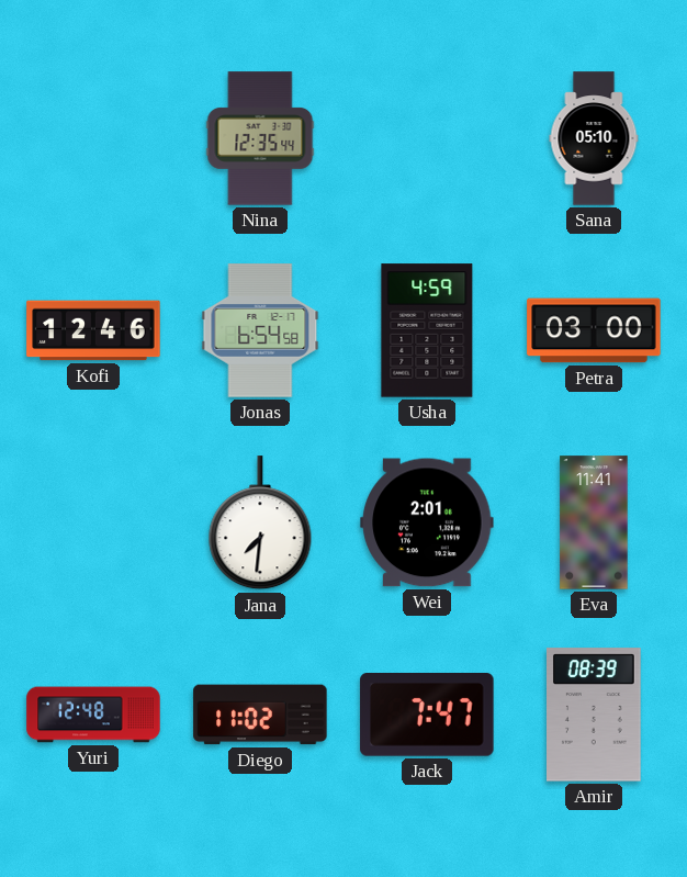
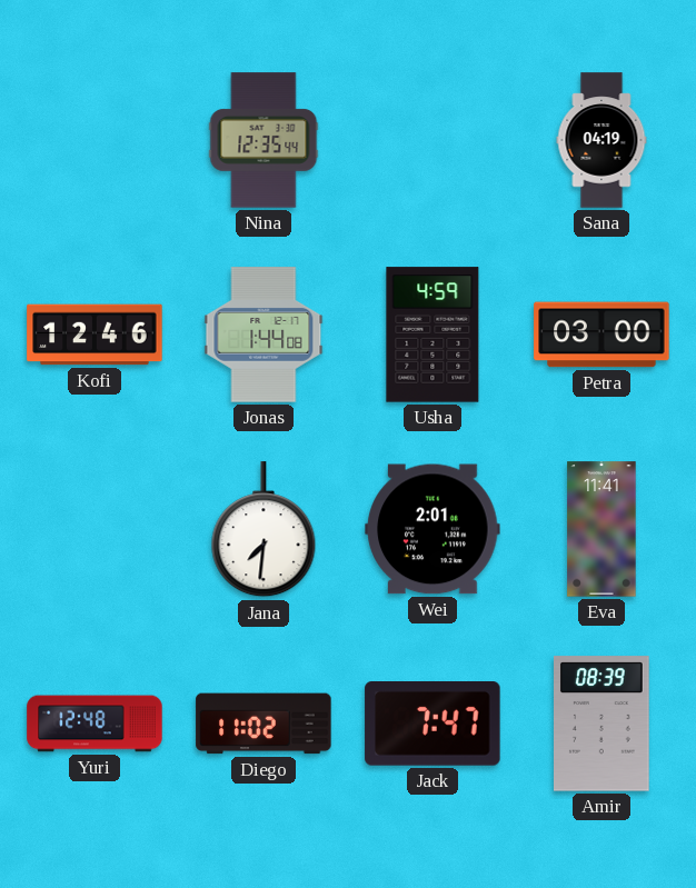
Sana: 05:10 -> 04:19
Jonas: 6:54 -> 1:44
